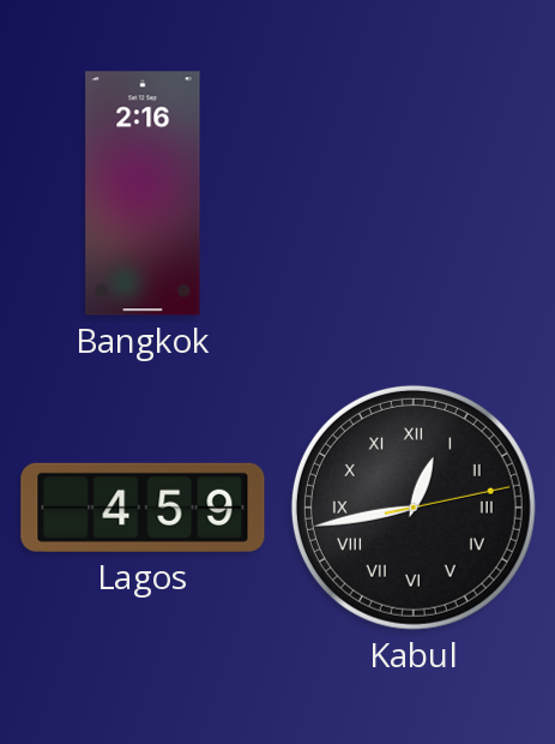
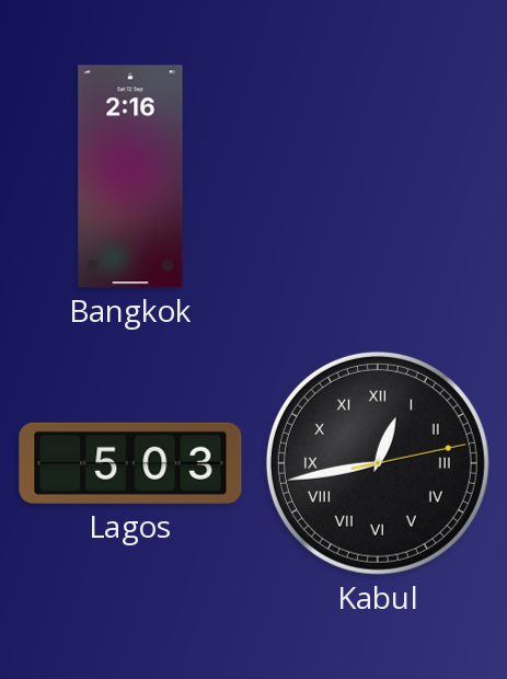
Lagos: 4:59 -> 5:03
